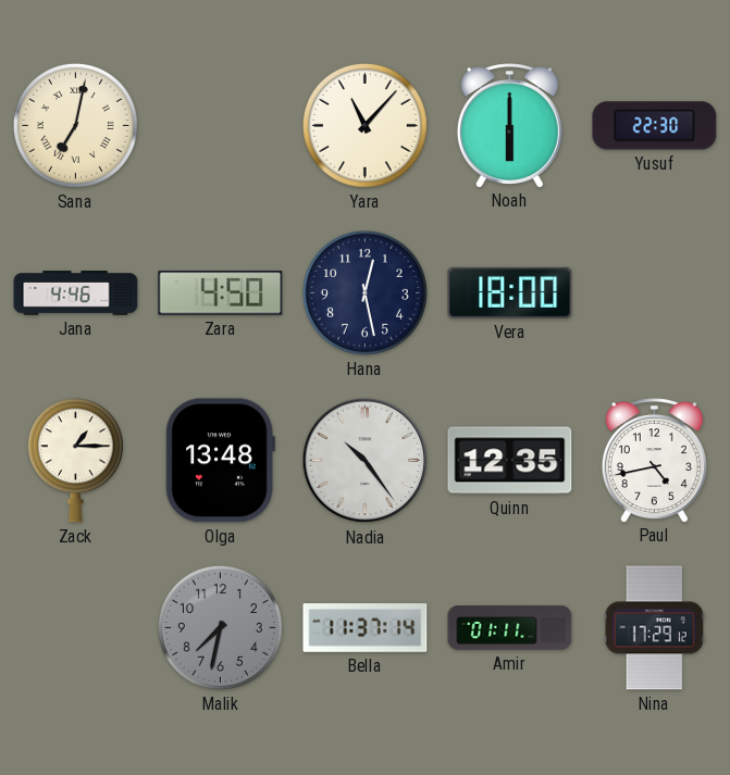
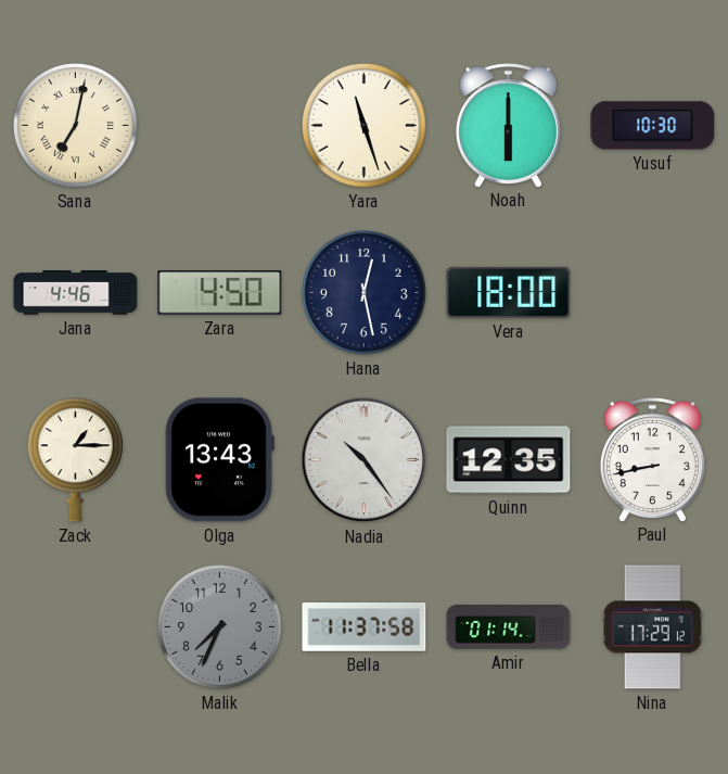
Yara: 11:07 -> 11:27
Yusuf: 22:30 -> 10:30
Olga: 13:48 -> 13:43
Paul: 4:43 -> 8:43
Malik: 7:32 -> 7:34
Bella: 11:37:14 -> 11:37:58
Amir: 01:11 -> 01:14
